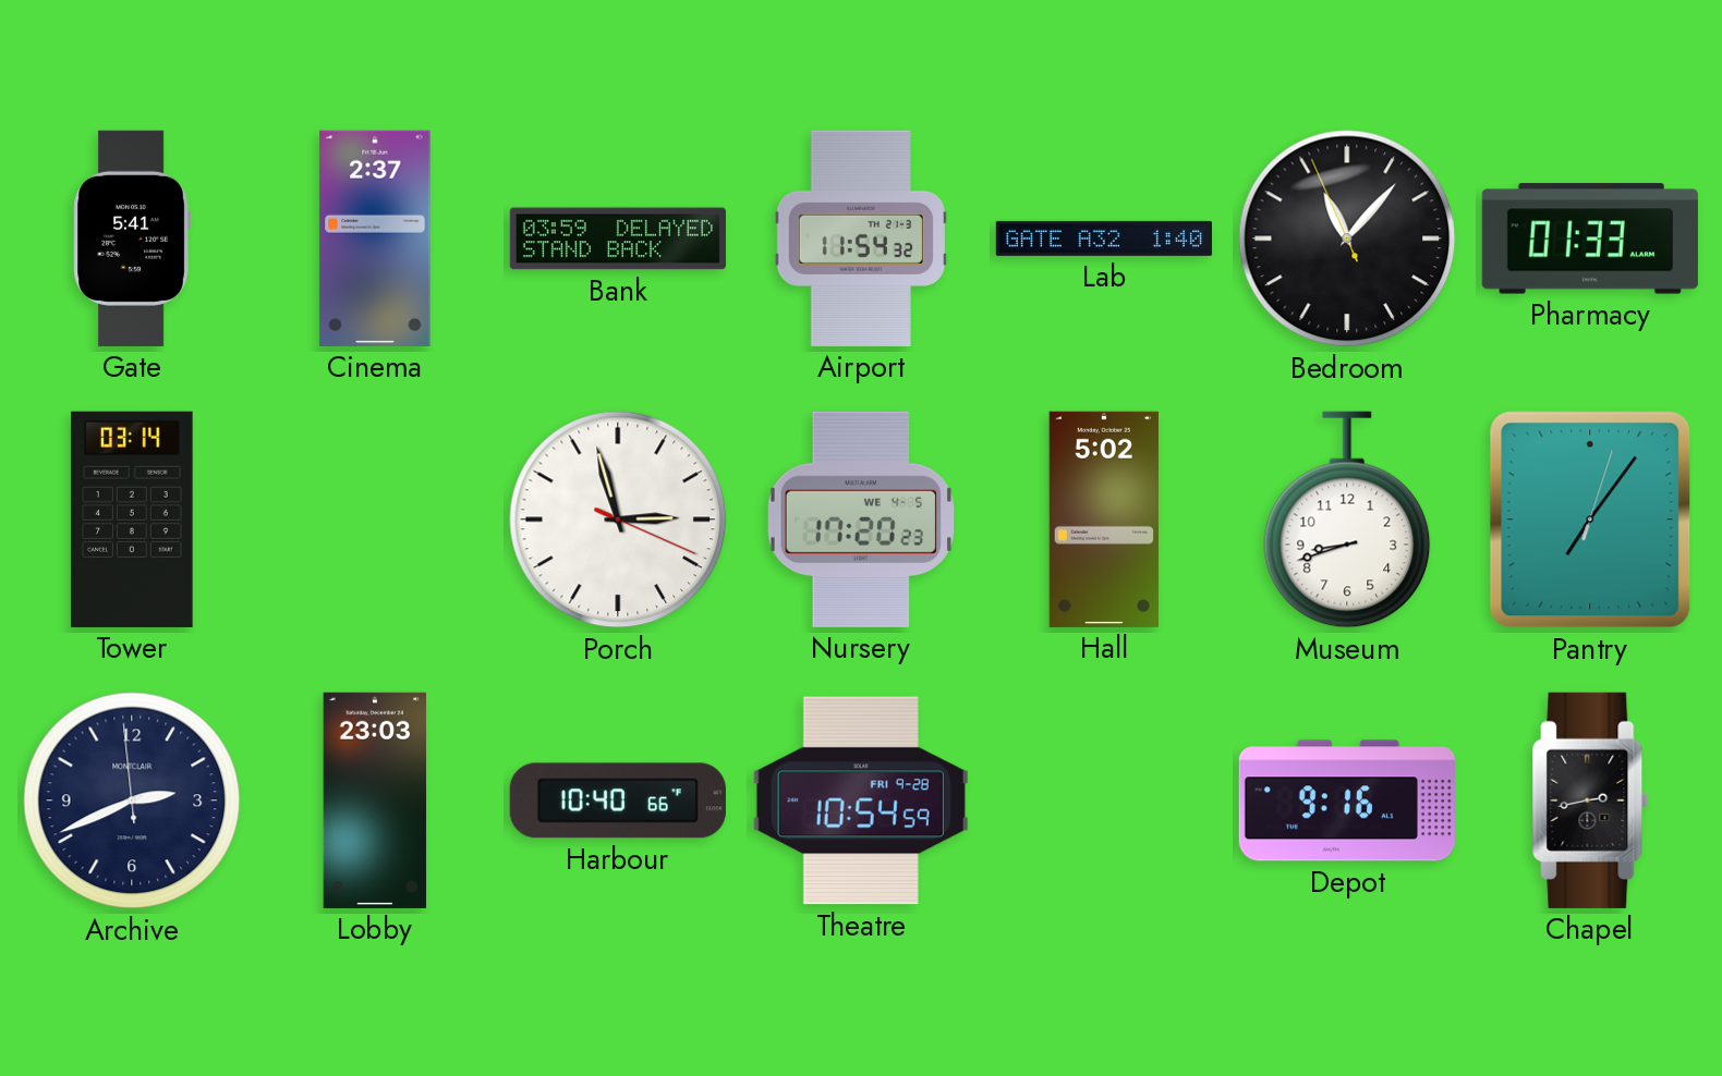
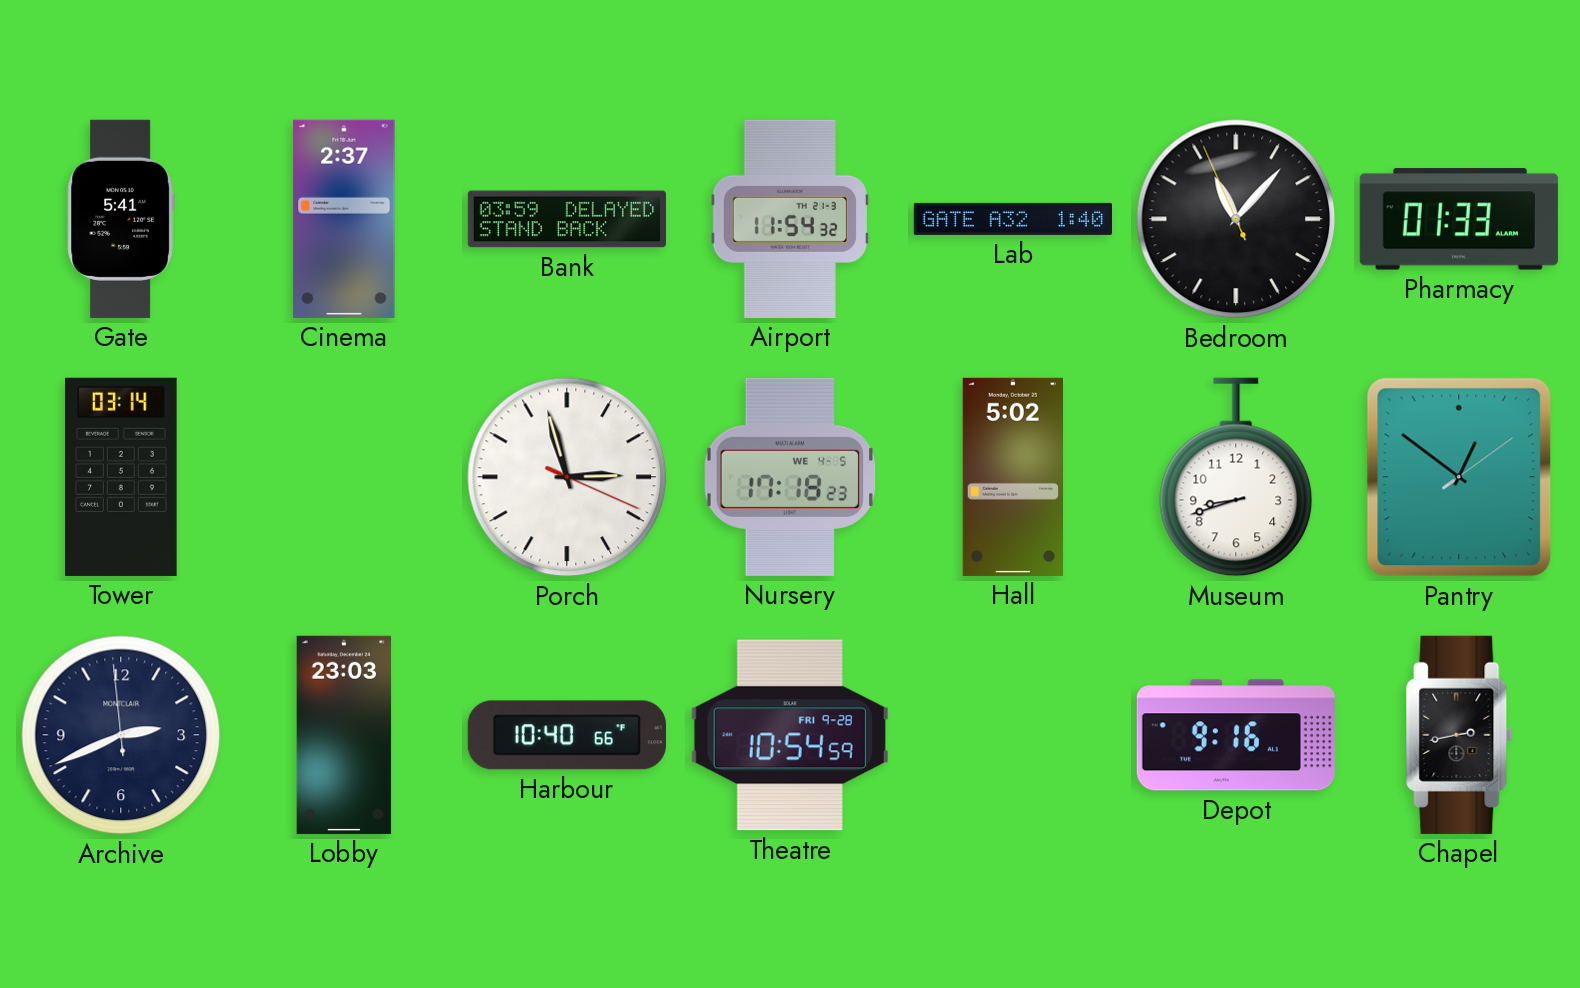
Nursery: 17:20 -> 17:18
Pantry: 7:06 -> 12:51
